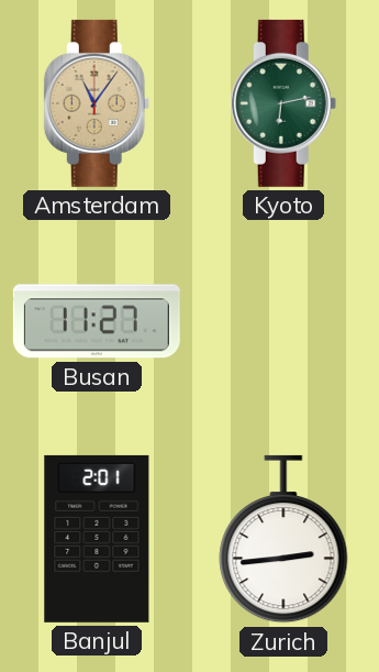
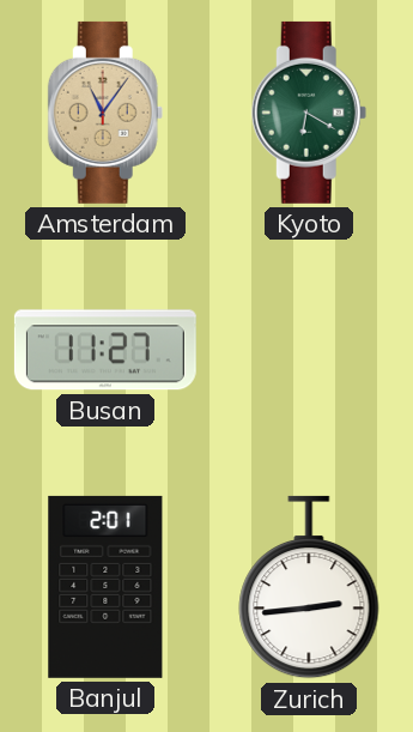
Kyoto: 6:13 -> 6:20
